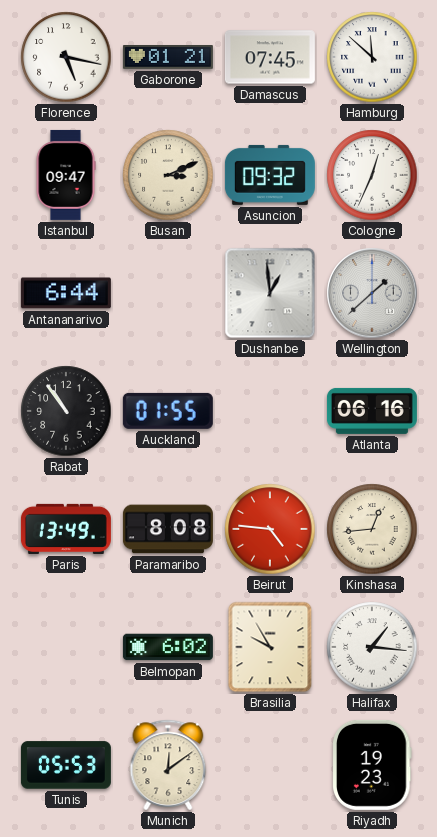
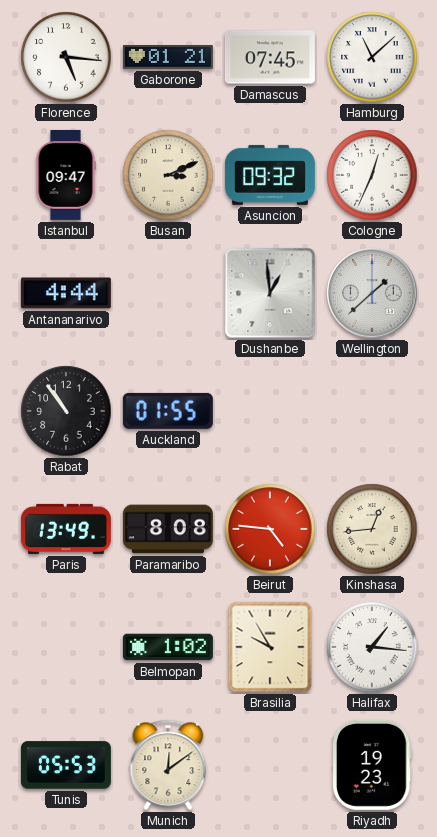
Florence: 5:17 -> 5:16
Hamburg: 11:52 -> 11:08
Antananarivo: 6:44 -> 4:44
Atlanta: 06:16 -> none
Belmopan: 6:02 -> 1:02
